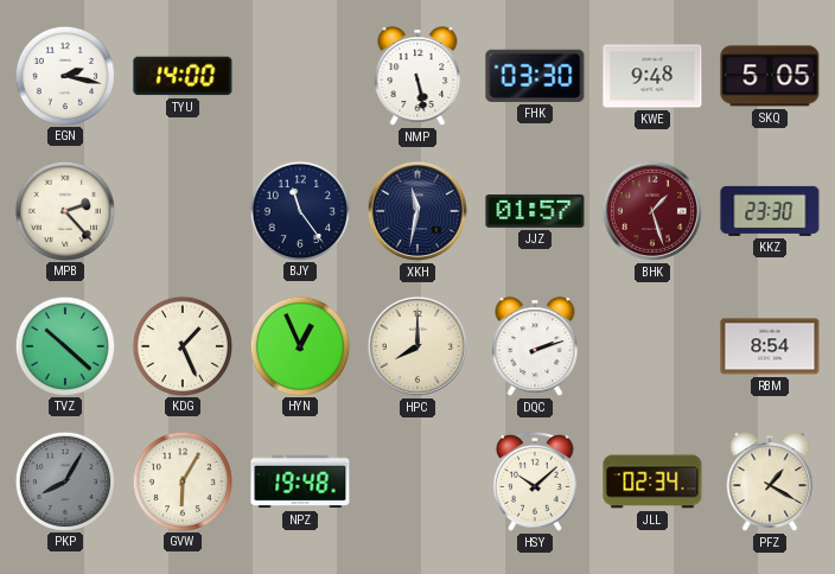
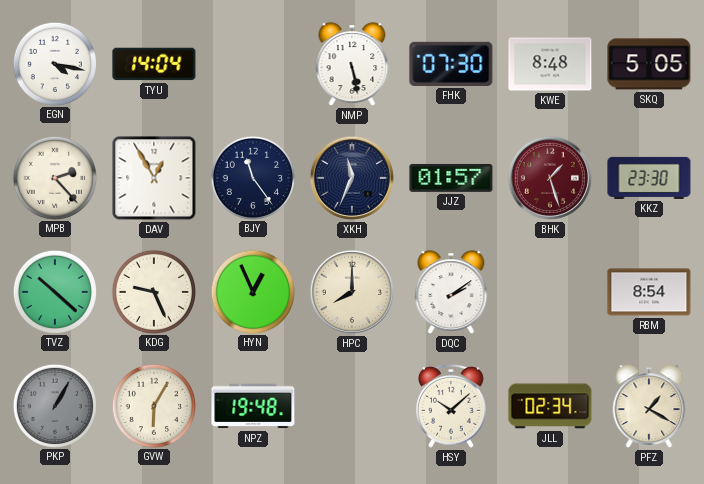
EGN: 2:17 -> 4:17
TYU: 14:00 -> 14:04
FHK: 03:30 -> 07:30
KWE: 9:48 -> 8:48
DAV: none -> 12:55
XKH: 11:32 -> 11:34
KDG: 1:26 -> 9:26
DQC: 2:12 -> 2:09
PKP: 8:05 -> 1:05
